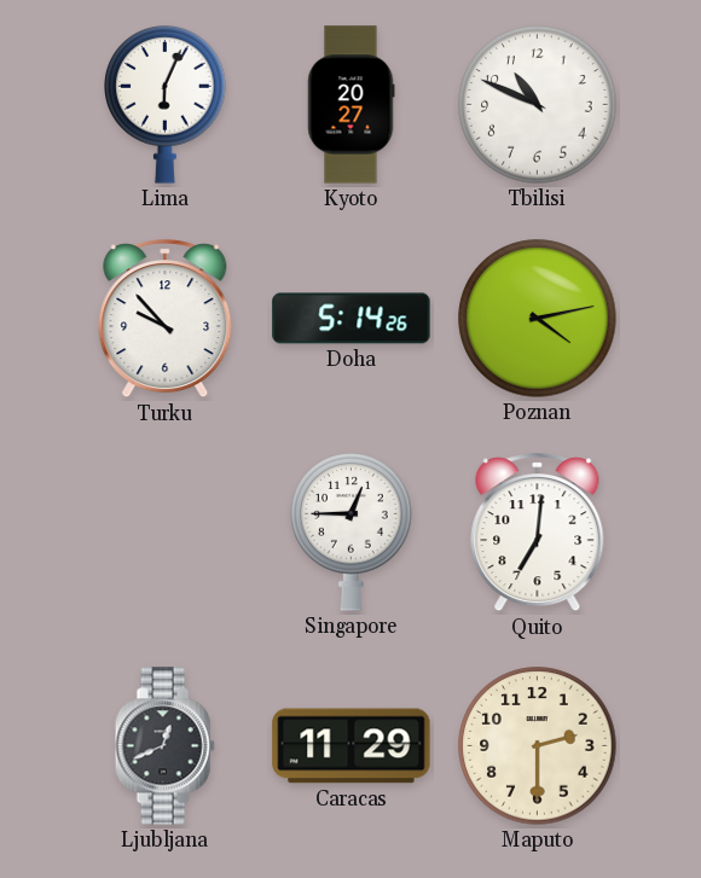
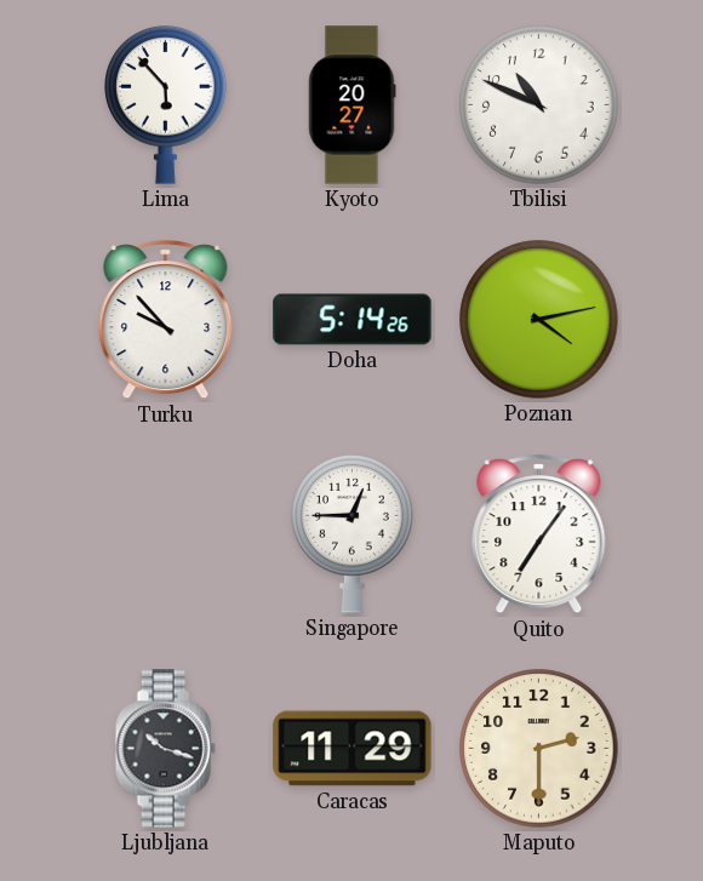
Lima: 6:04 -> 5:53
Quito: 7:01 -> 7:06
Ljubljana: 12:41 -> 10:18
